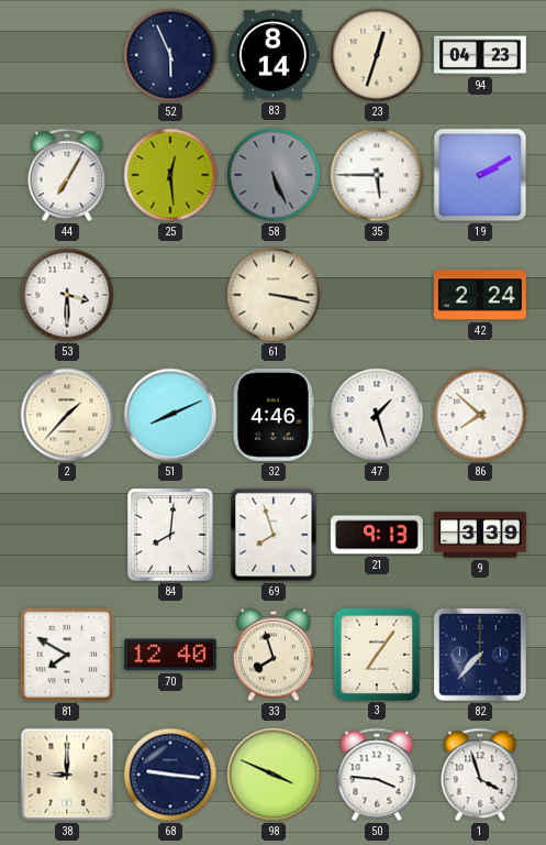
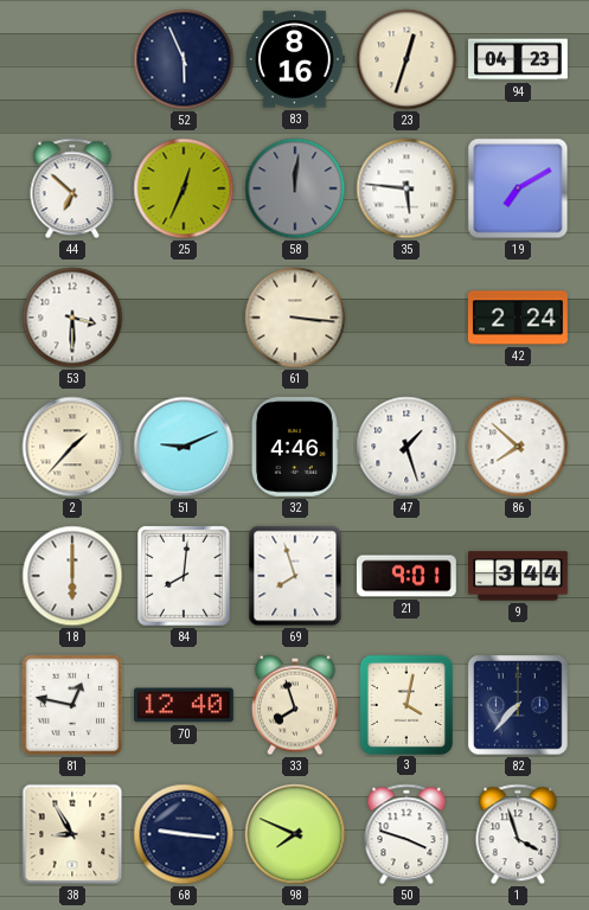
83: 8:14 -> 8:16
44: 7:05 -> 6:52
25: 12:29 -> 12:34
58: 5:26 -> 12:01
35: 5:45 -> 5:46
19: 2:10 -> 7:10
61: 3:17 -> 3:16
51: 8:11 -> 9:11
18: none -> 6:00
21: 9:13 -> 9:01
9: 3:39 -> 3:44
81: 7:50 -> 12:47
3: 7:06 -> 4:02
38: 9:00 -> 8:55
98: 3:49 -> 7:49
50: 3:46 -> 3:48
